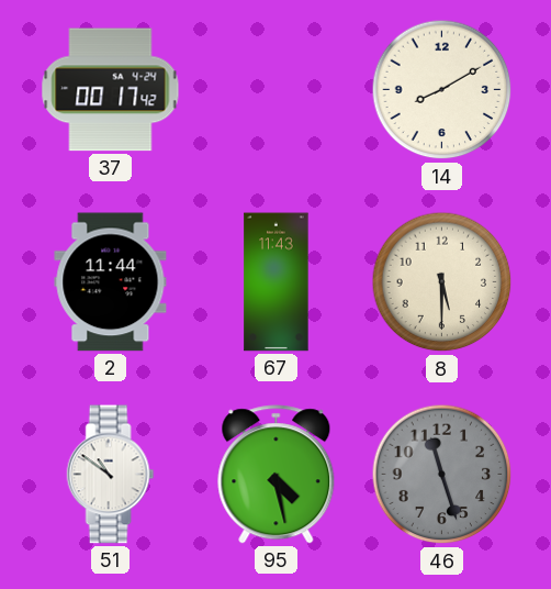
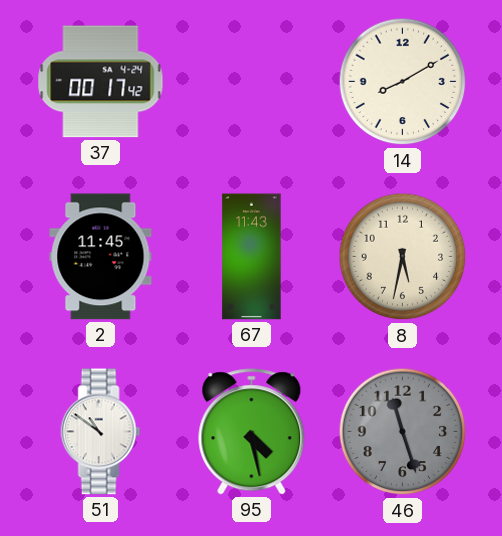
2: 11:44 -> 11:45
8: 5:30 -> 5:32
